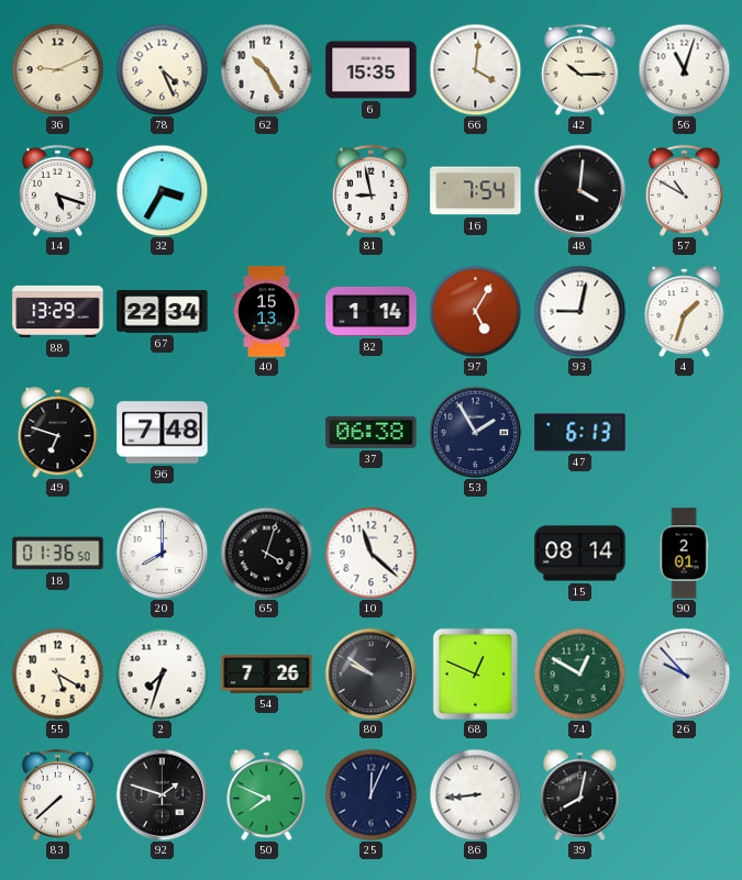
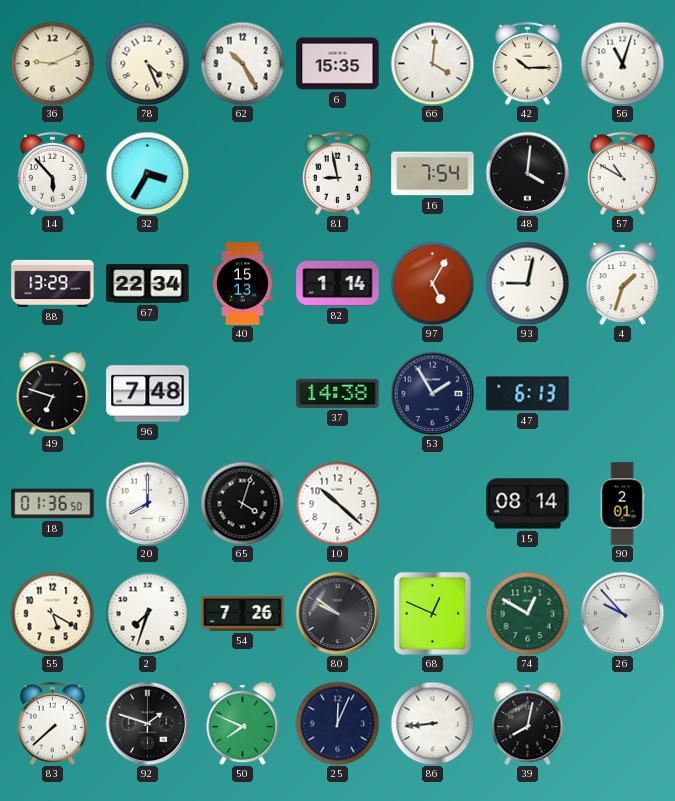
14: 5:18 -> 5:53
37: 06:38 -> 14:38
10: 11:22 -> 10:22
